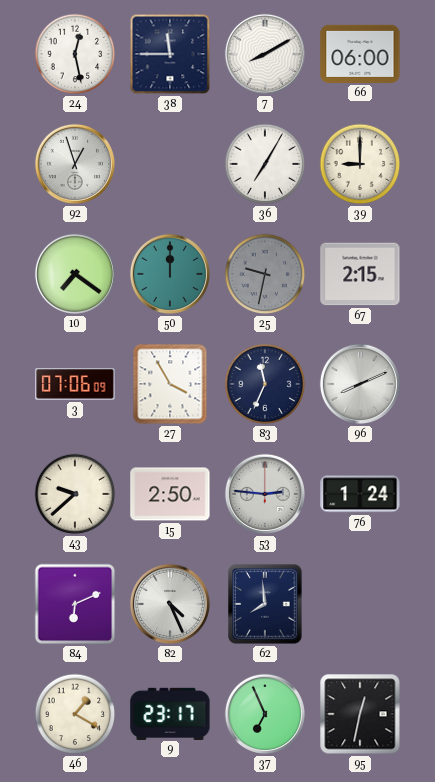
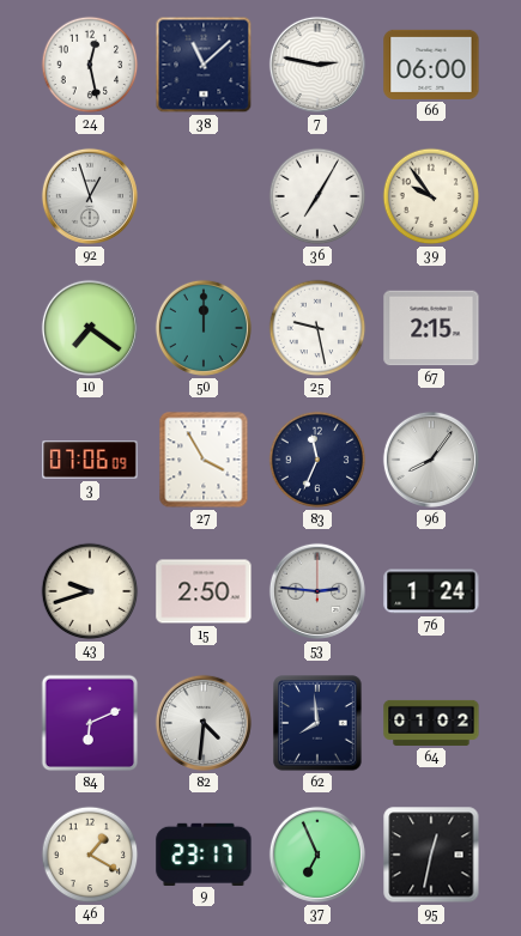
38: 11:45 -> 11:08
7: 8:10 -> 2:47
39: 9:00 -> 9:54
25: 9:32 -> 9:28
25 dial: grey -> white
96: 8:11 -> 8:06
43: 9:38 -> 9:42
82: 4:26 -> 4:31
64: none -> 01:02
